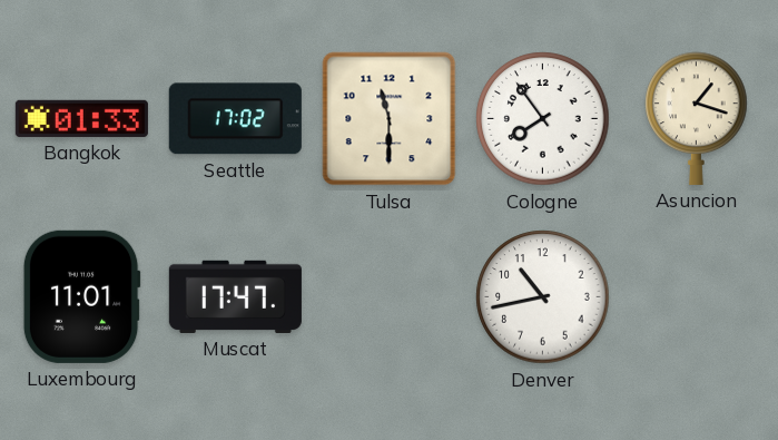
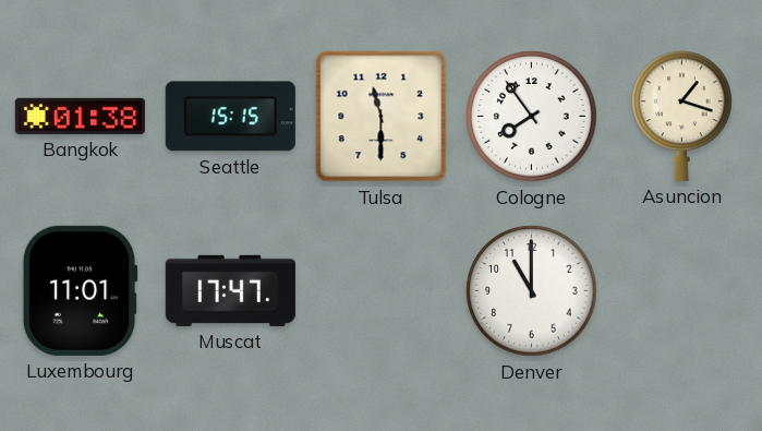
Bangkok: 01:33 -> 01:38
Seattle: 17:02 -> 15:15
Denver: 10:43 -> 11:00
